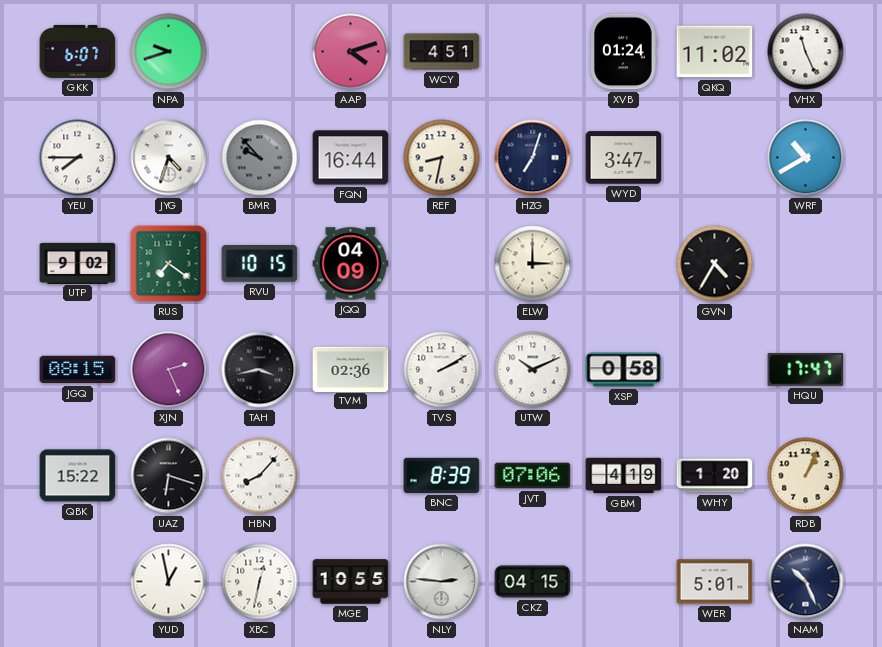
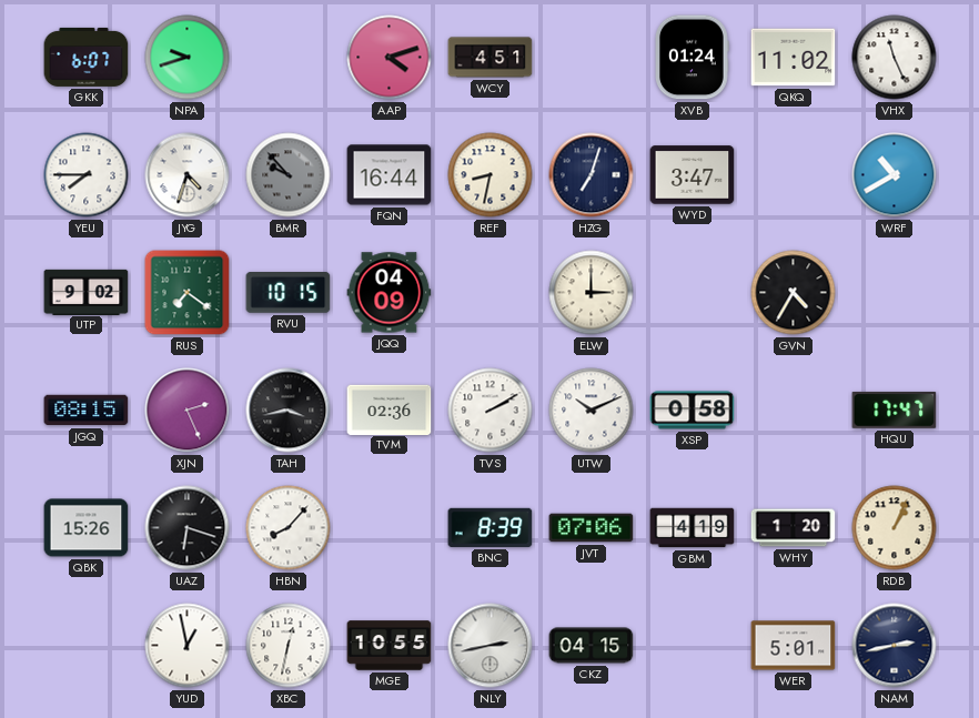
QBK: 15:22 -> 15:26
NLY: 2:46 -> 2:43
NAM: 10:26 -> 2:43
